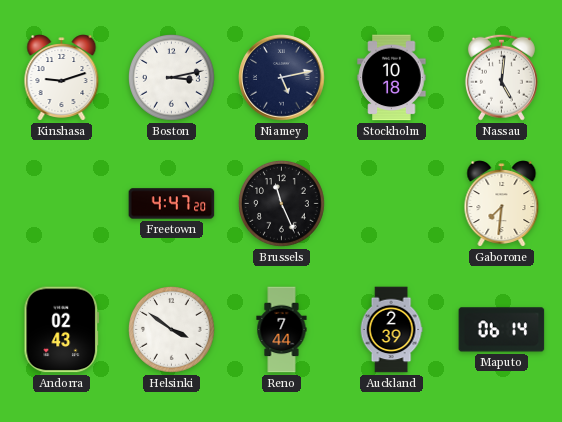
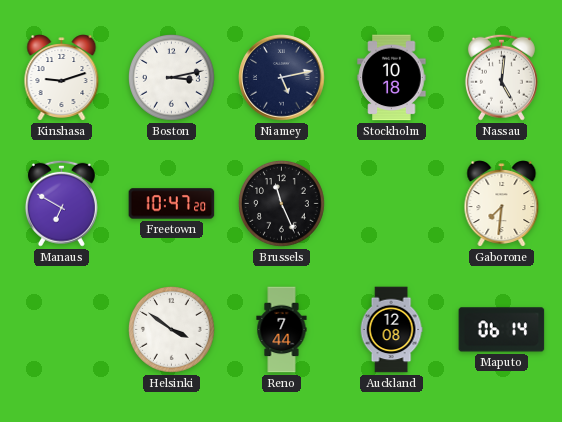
Manaus: none -> 6:50
Freetown: 4:47 -> 10:47
Andorra: 02:43 -> none
Auckland: 2:39 -> 12:08
